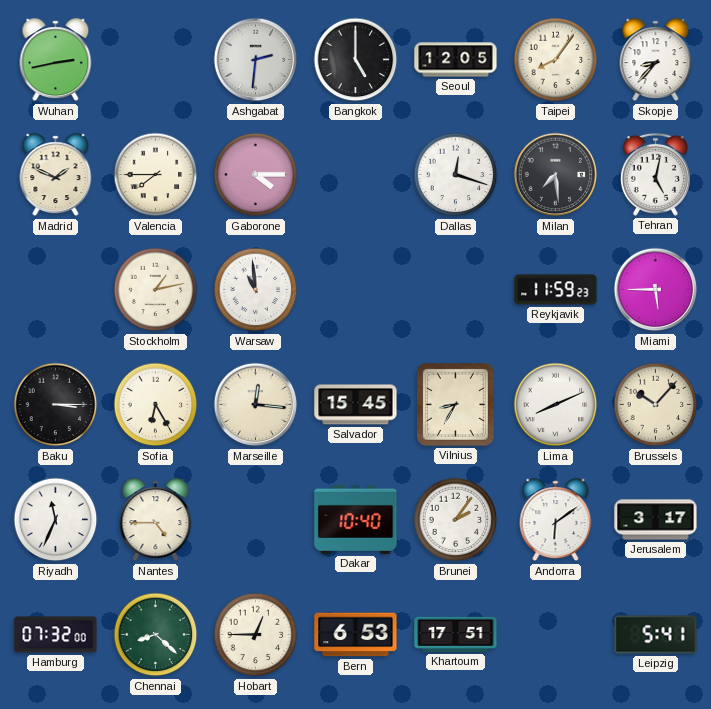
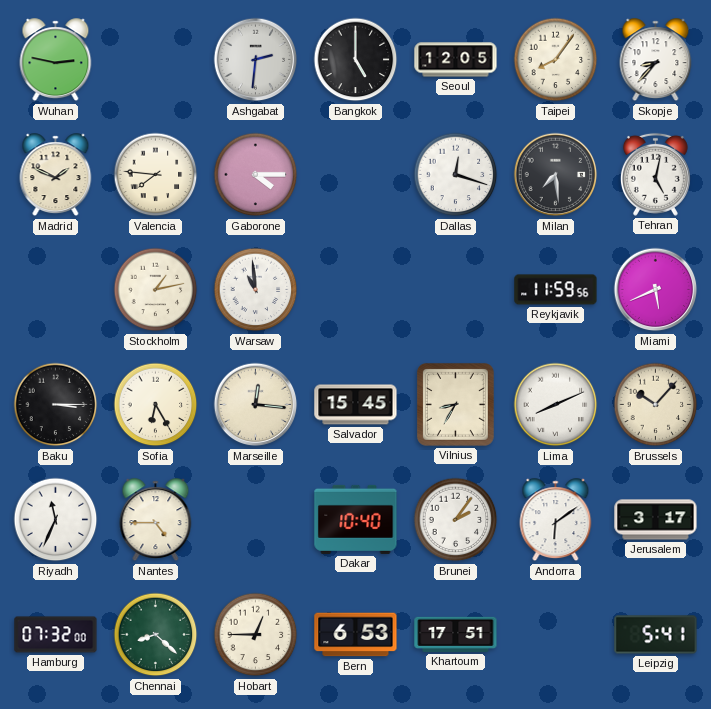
Wuhan: 2:43 -> 2:47
Valencia: 7:45 -> 7:46
Reykjavik: 11:59:23 -> 11:59:56
Miami: 5:45 -> 5:41
